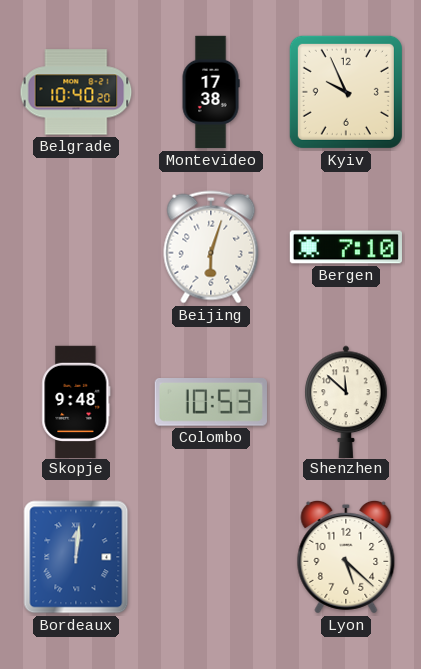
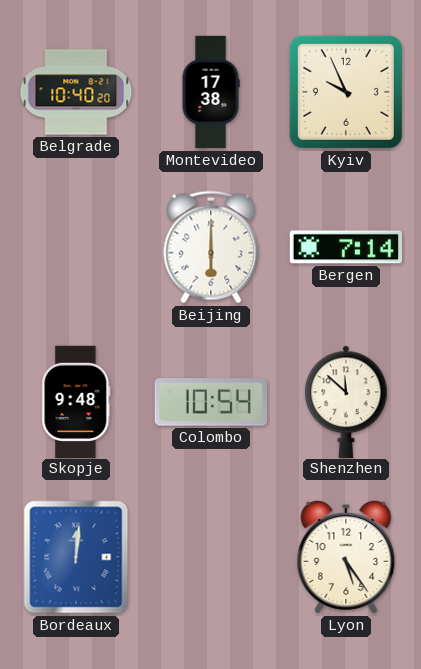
Beijing: 6:03 -> 6:00
Bergen: 7:10 -> 7:14
Colombo: 10:53 -> 10:54
Lyon: 5:22 -> 5:24
